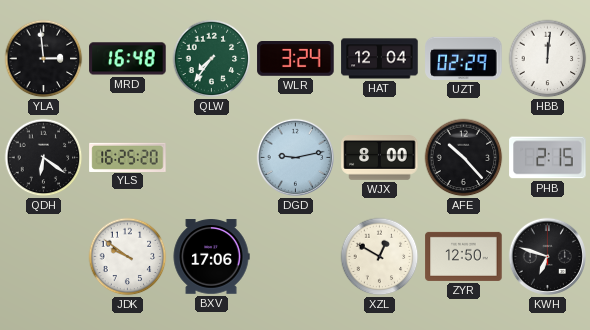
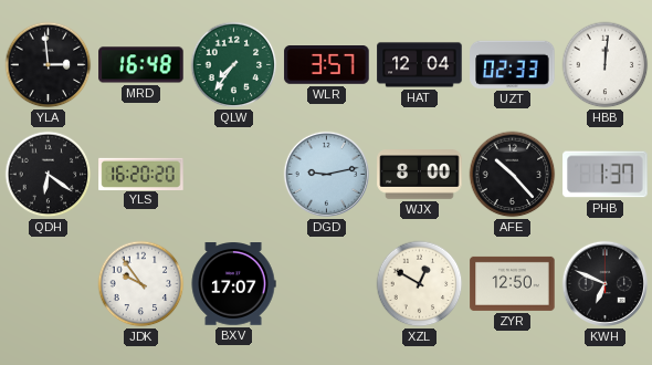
WLR: 3:24 -> 3:57
UZT: 02:29 -> 02:33
YLS: 16:25 -> 16:20
PHB: 2:15 -> 1:37
JDK: 9:51 -> 9:54
BXV: 17:06 -> 17:07
KWH: 6:48 -> 6:49
